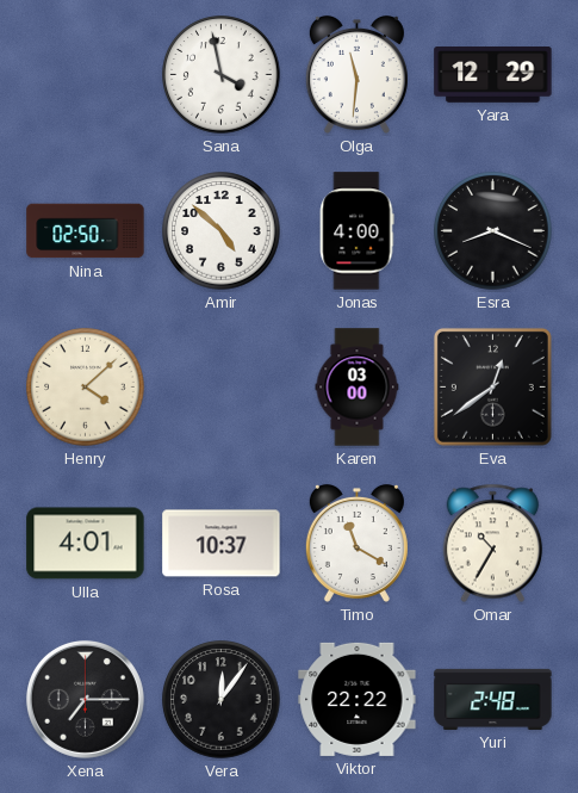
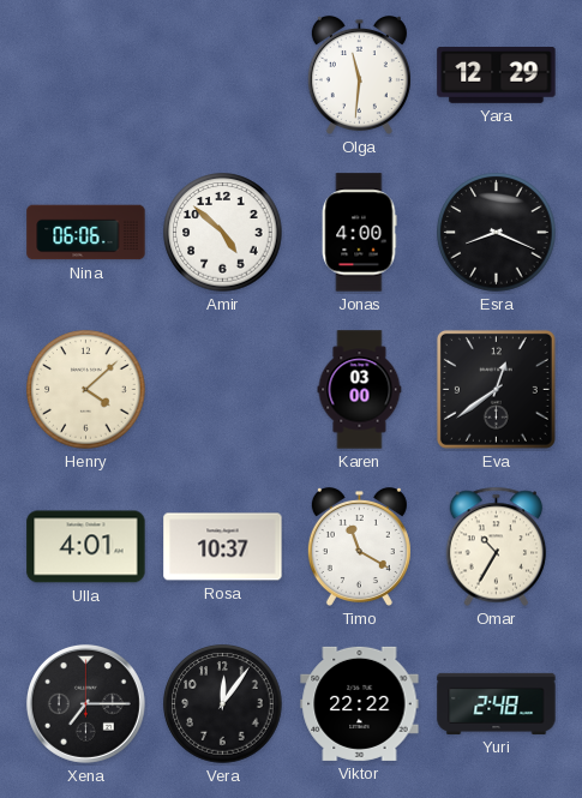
Sana: 3:58 -> none
Nina: 02:50 -> 06:06
